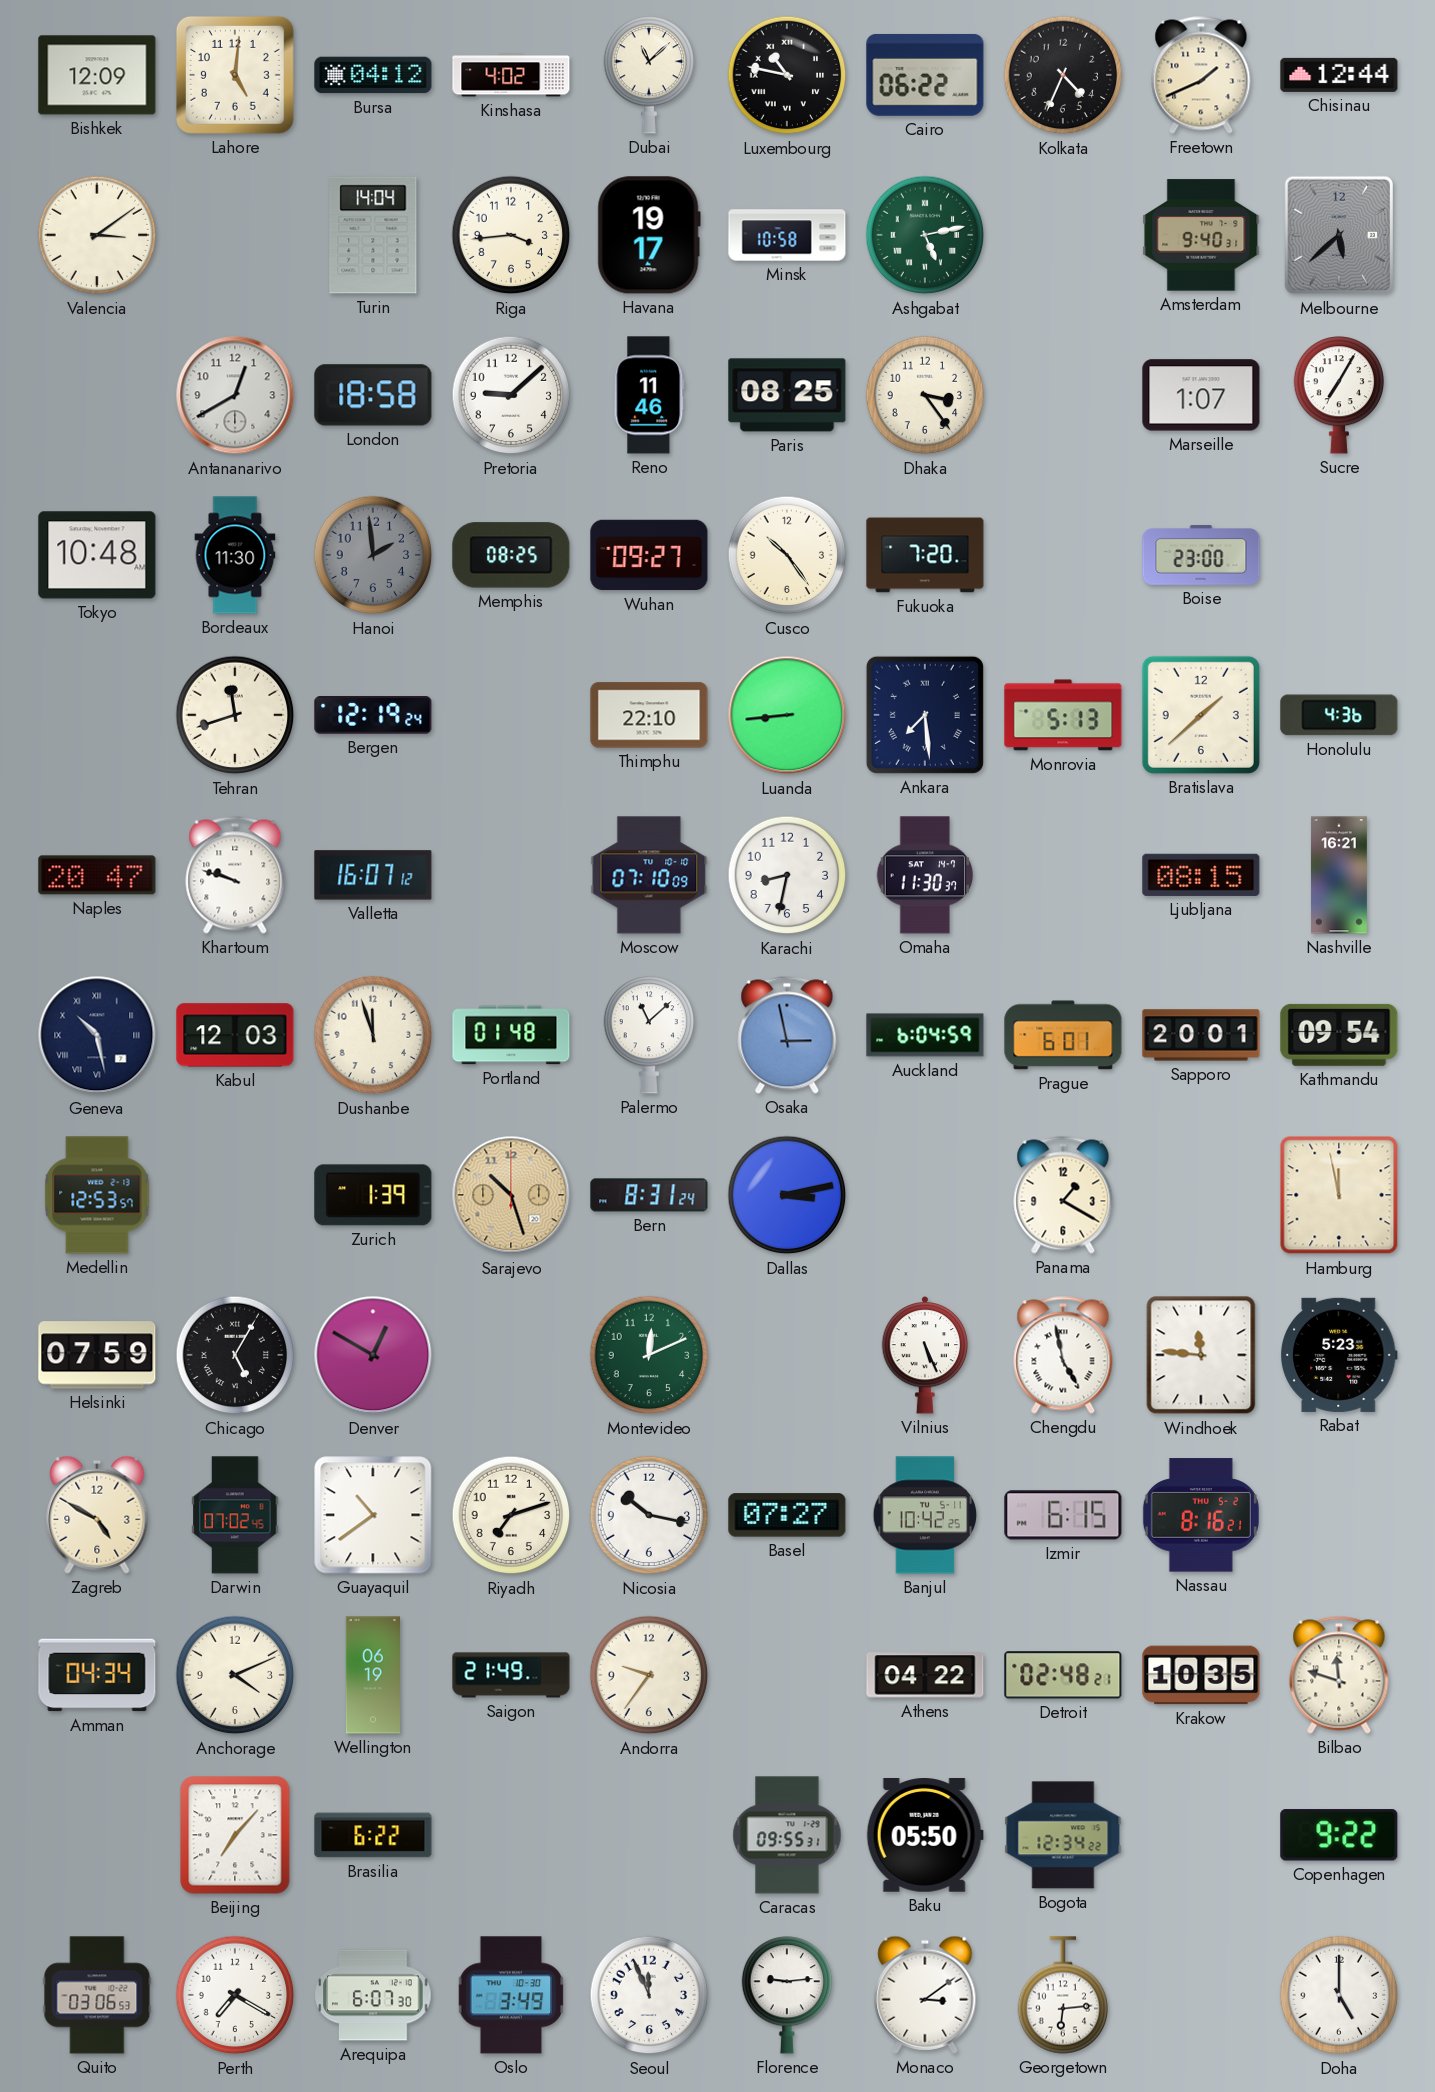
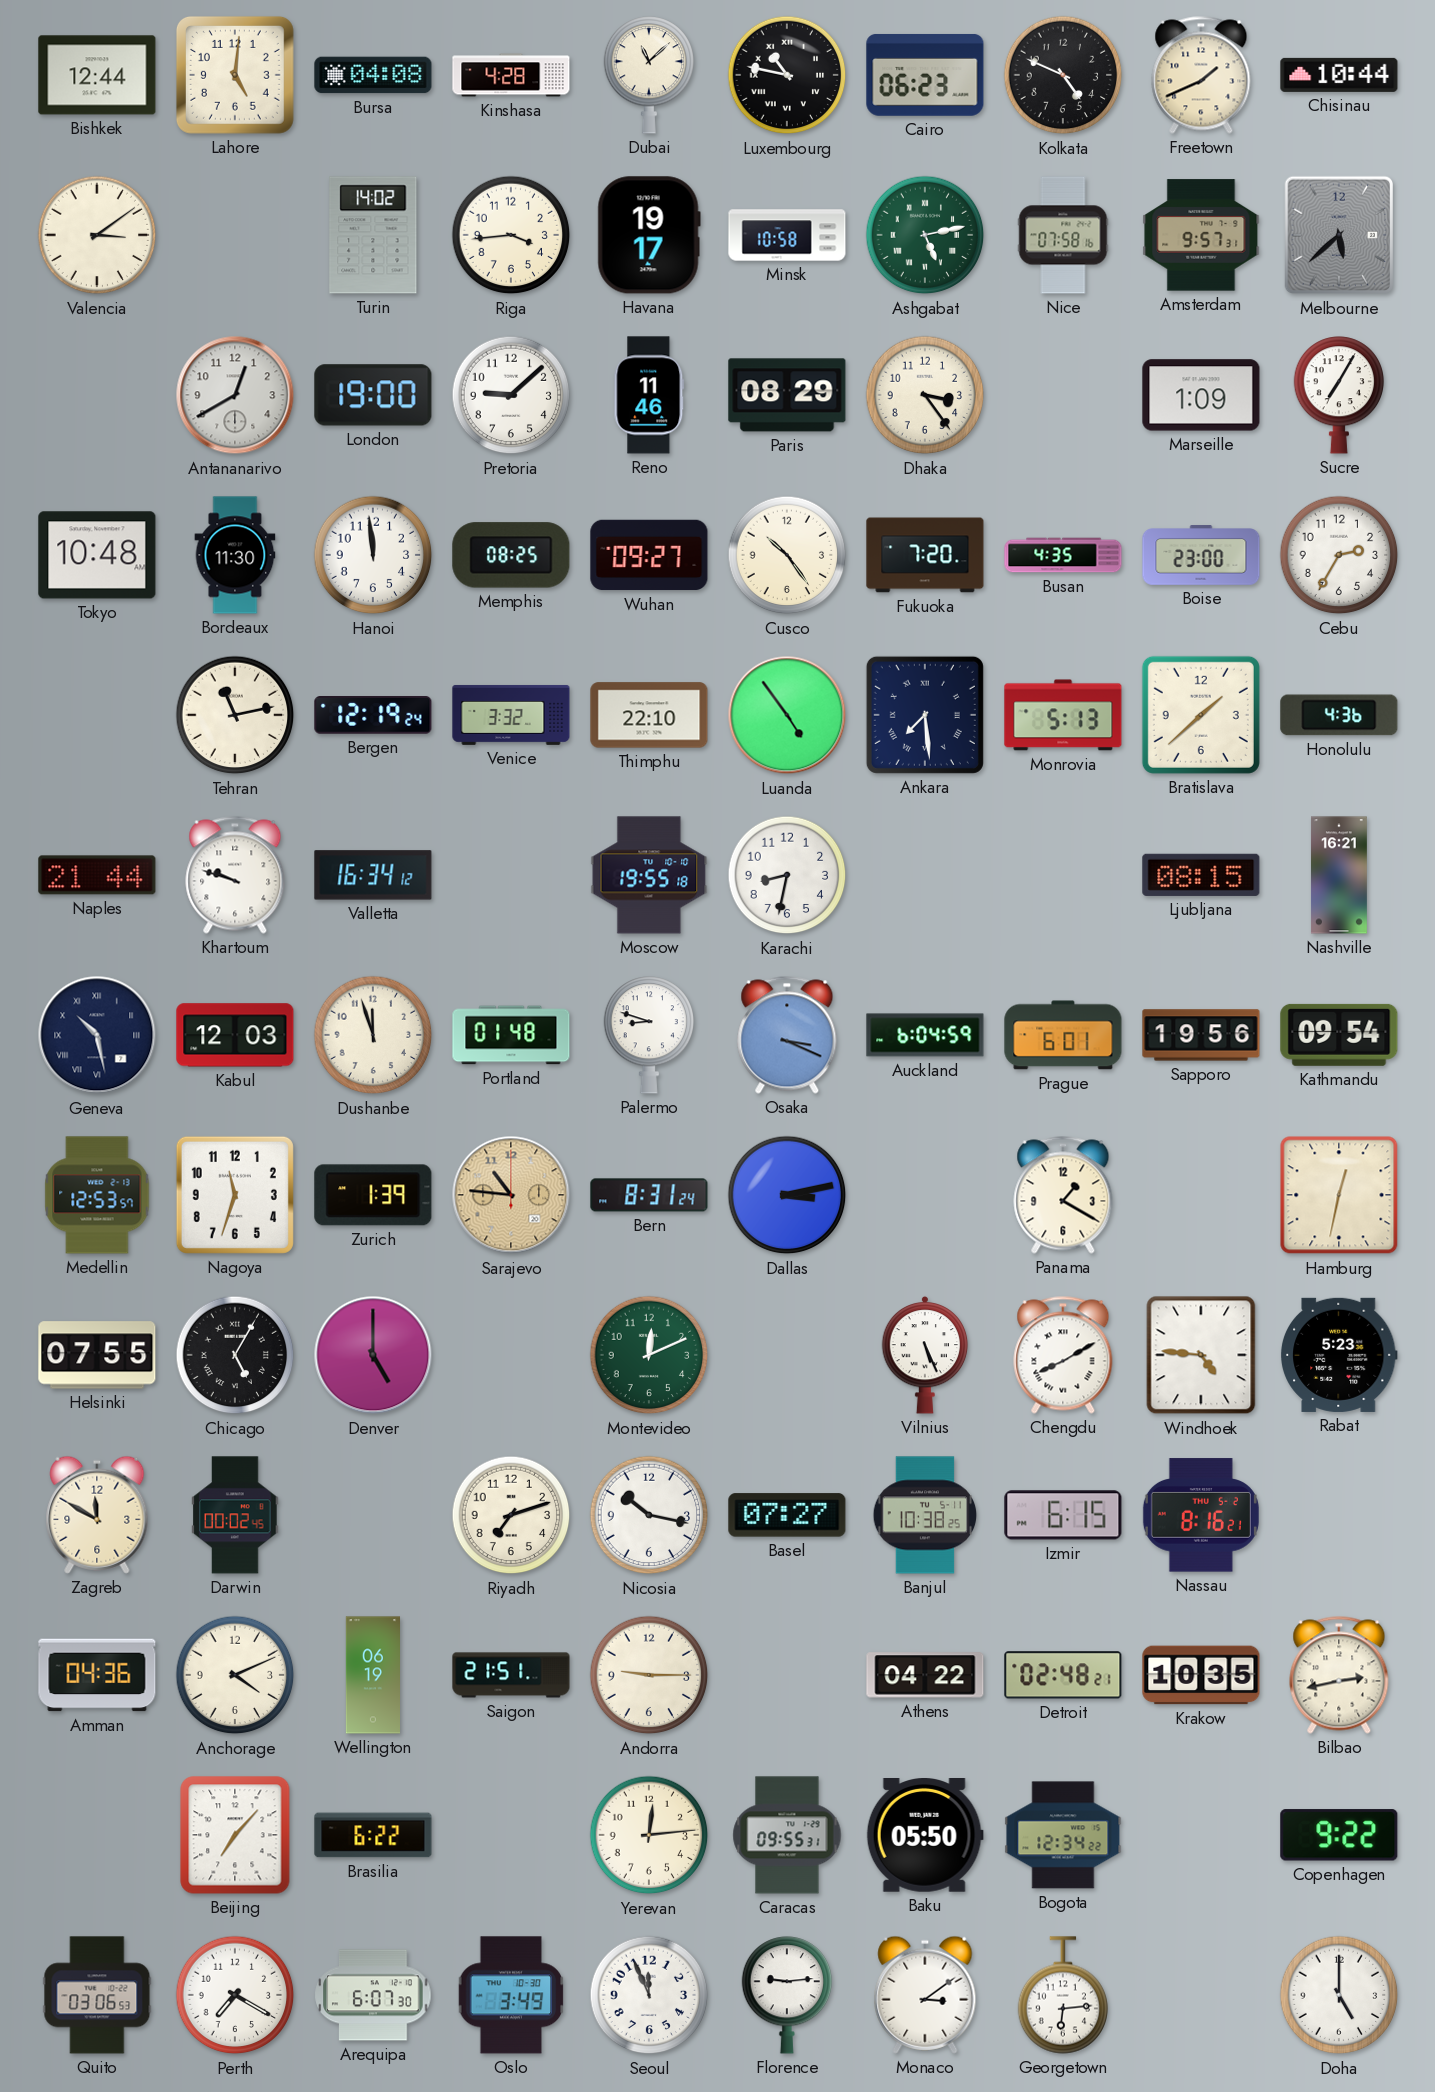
Bishkek: 12:09 -> 12:44
Bursa: 04:12 -> 04:08
Kinshasa: 4:02 -> 4:28
Cairo: 06:22 -> 06:23
Kolkata: 4:34 -> 4:49
Chisinau: 12:44 -> 10:44
Turin: 14:04 -> 14:02
Nice: none -> 07:58
Amsterdam: 9:40 -> 9:57
London: 18:58 -> 19:00
Paris: 08:25 -> 08:29
Marseille: 1:07 -> 1:09
Hanoi: 1:59 -> 11:59
Hanoi dial: grey -> white
Busan: none -> 4:35
Cebu: none -> 2:35
Tehran: 11:42 -> 11:13
Venice: none -> 3:32
Luanda: 8:44 -> 4:54
Naples: 20:47 -> 21:44
Valletta: 16:07 -> 16:34
Moscow: 07:10 -> 19:55
Omaha: 11:30 -> none
Palermo: 11:08 -> 8:48
Osaka: 2:58 -> 3:19
Sapporo: 20:01 -> 19:56
Nagoya: none -> 11:33
Sarajevo: 10:27 -> 10:46
Hamburg: 11:58 -> 12:32
Helsinki: 07:59 -> 07:55
Denver: 12:50 -> 5:00
Chengdu: 4:58 -> 8:10
Windhoek: 11:46 -> 4:46
Zagreb: 4:50 -> 11:50
Darwin: 07:02 -> 00:02
Guayaquil: 10:39 -> none
Banjul: 10:42 -> 10:38
Amman: 04:34 -> 04:36
Saigon: 21:49 -> 21:51
Andorra: 9:36 -> 9:15
Bilbao: 11:48 -> 2:43
Yerevan: none -> 12:14
